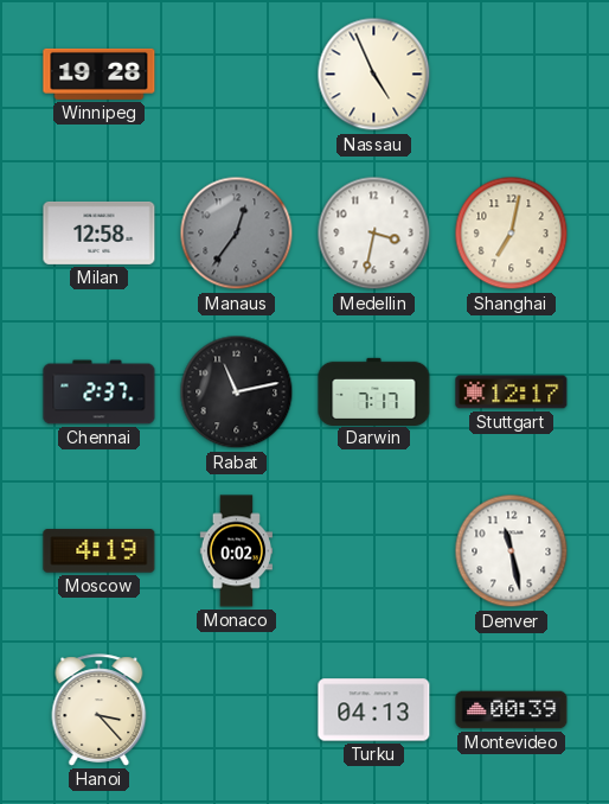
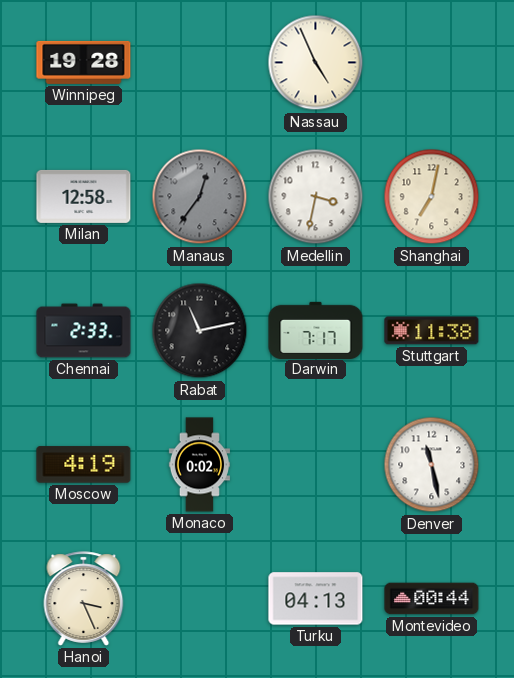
Chennai: 2:37 -> 2:33
Stuttgart: 12:17 -> 11:38
Hanoi: 3:23 -> 3:26
Montevideo: 00:39 -> 00:44
